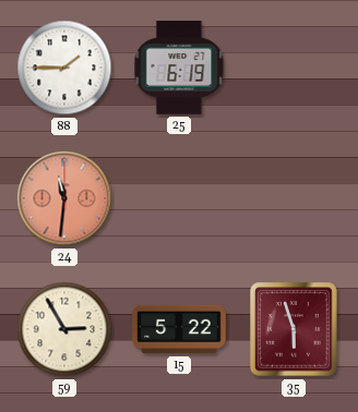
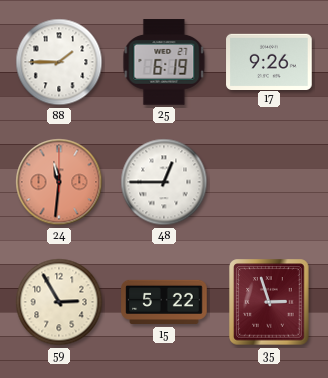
17: none -> 9:26
48: none -> 12:45
35: 5:57 -> 2:57
